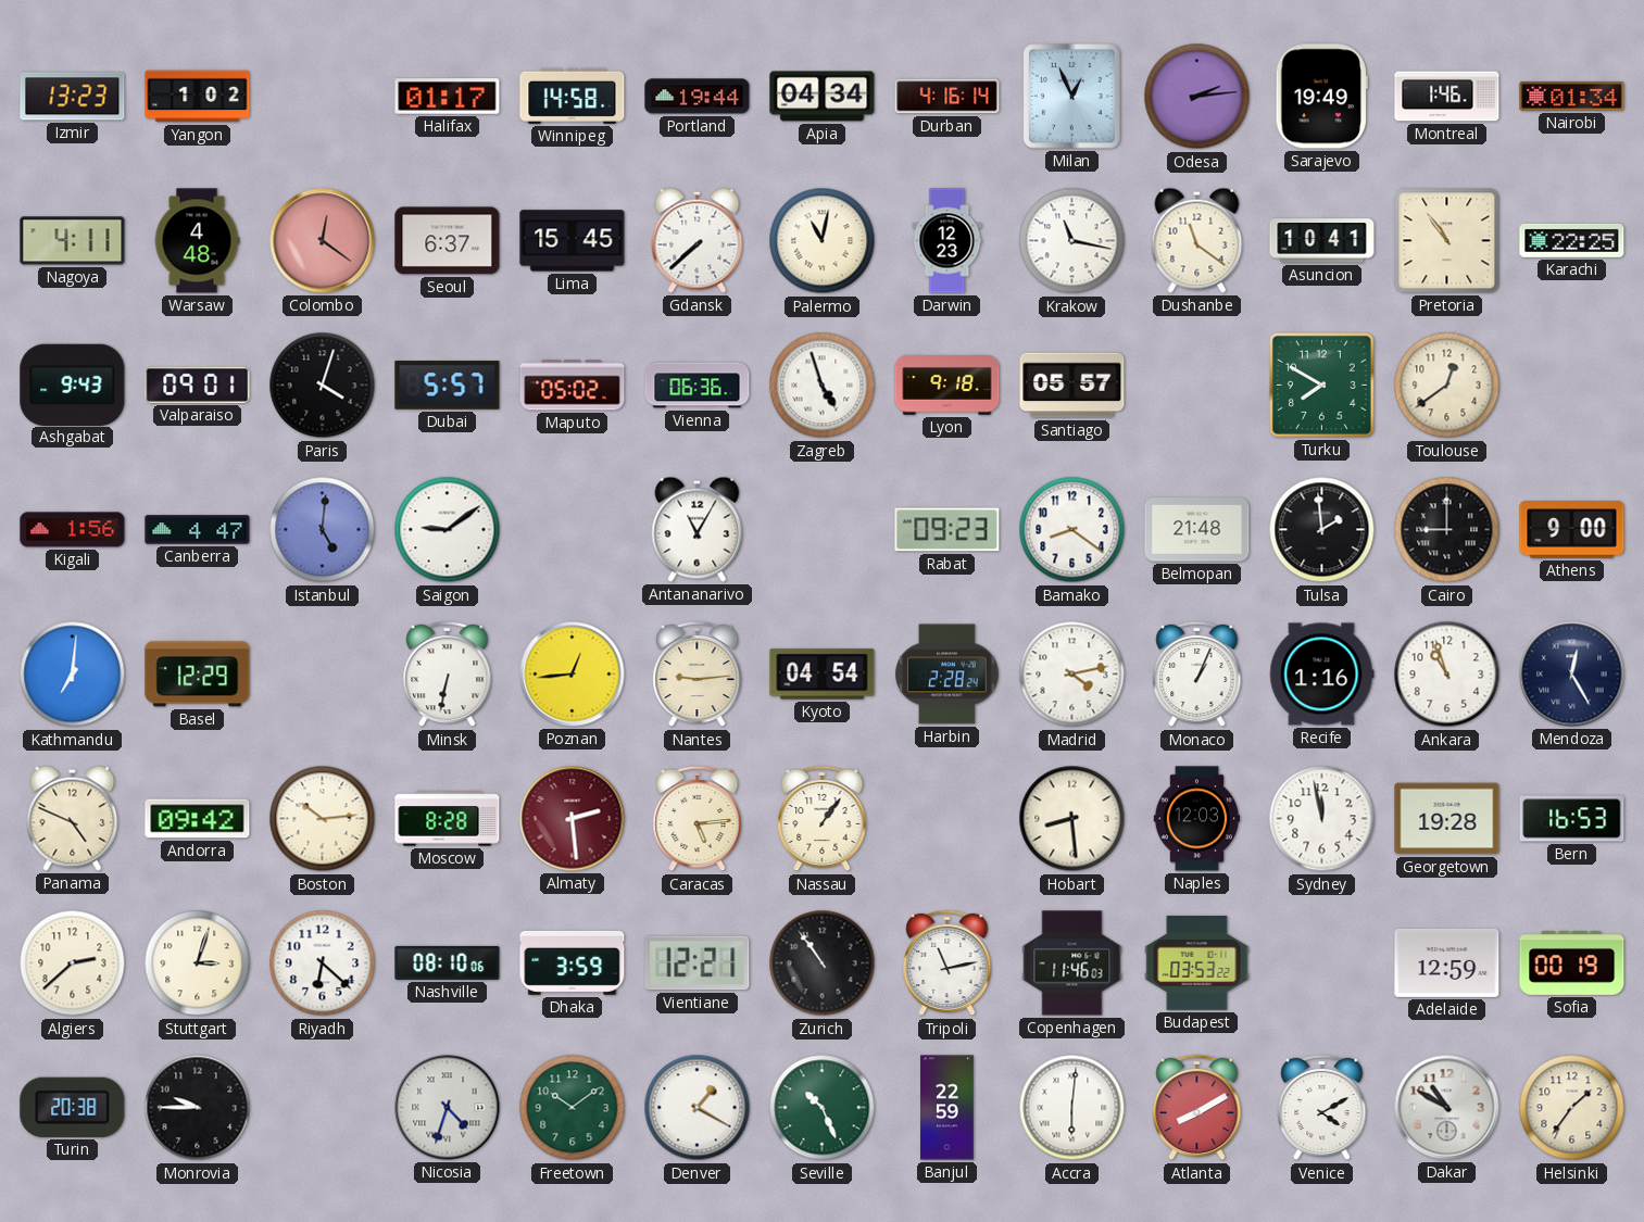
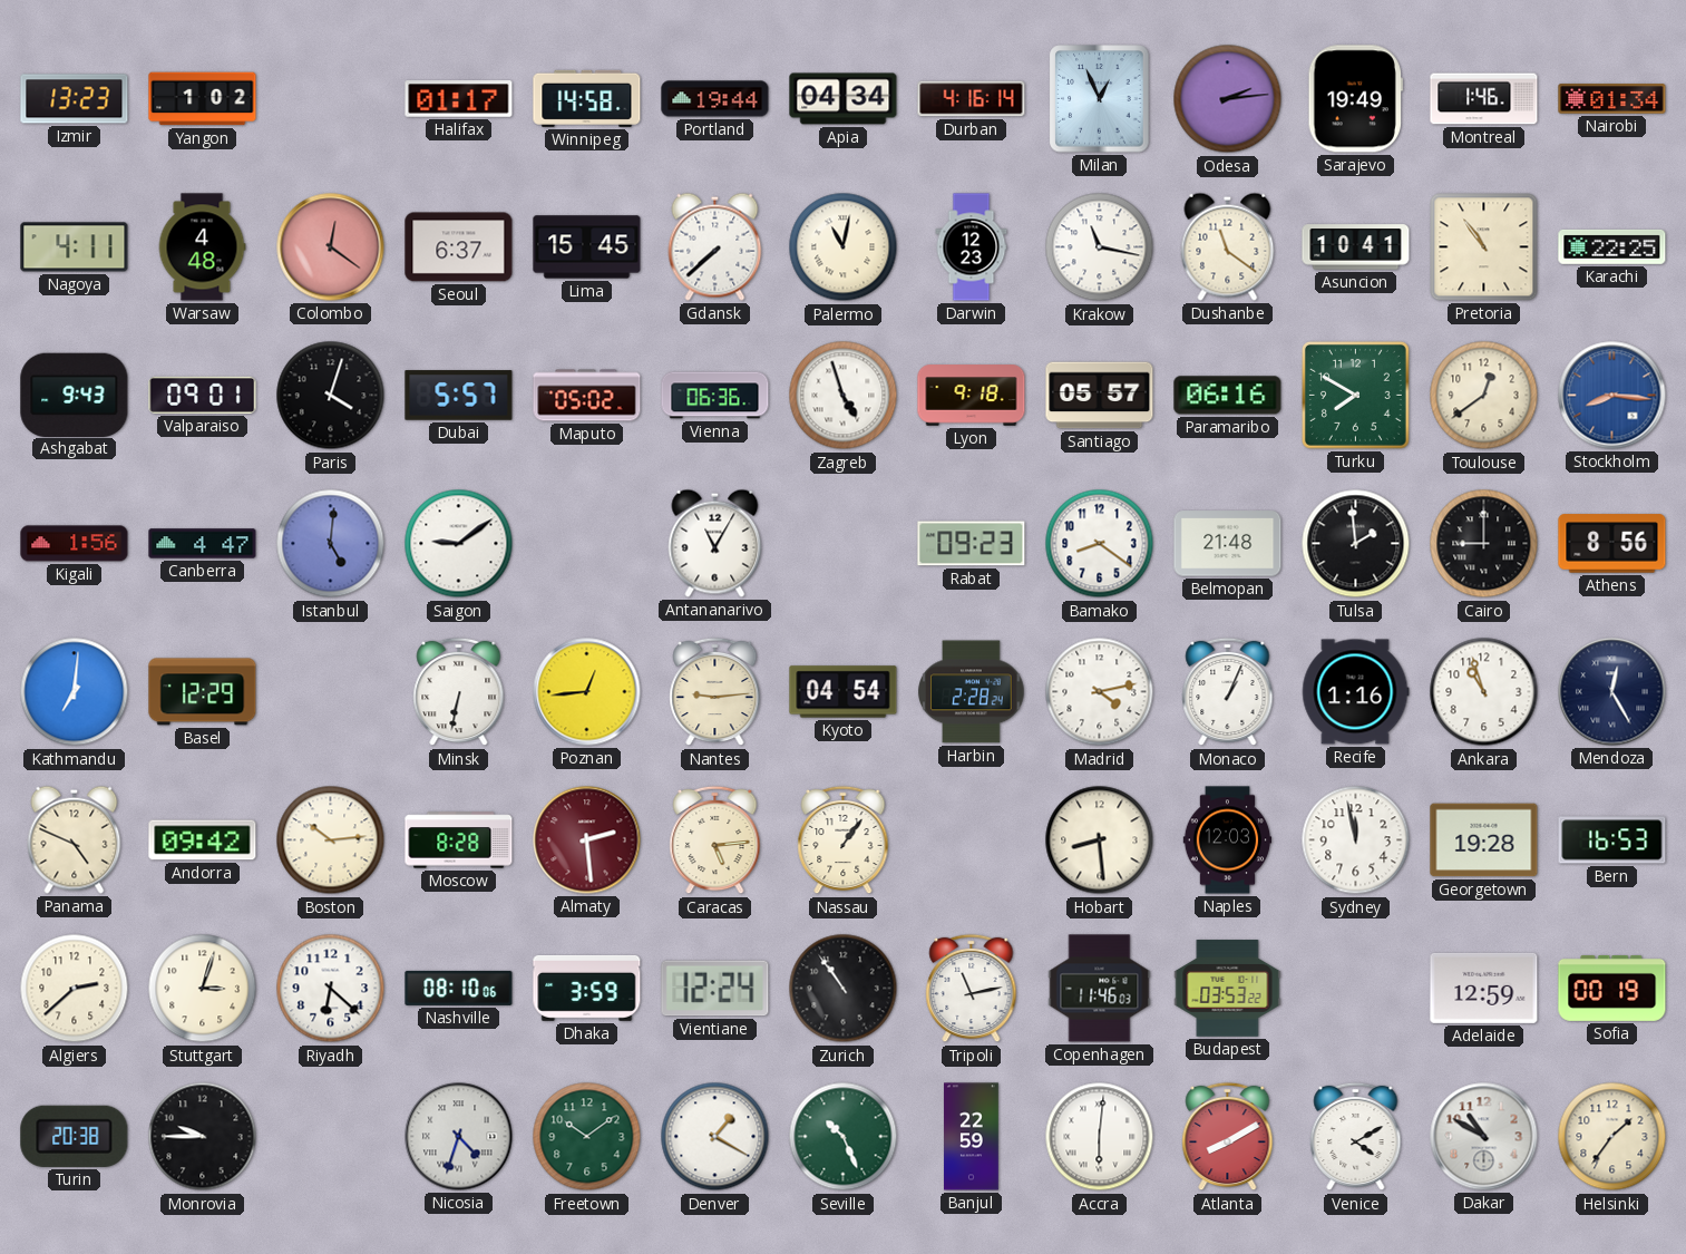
Paramaribo: none -> 06:16
Stockholm: none -> 8:16
Athens: 9:00 -> 8:56
Vientiane: 12:21 -> 12:24
